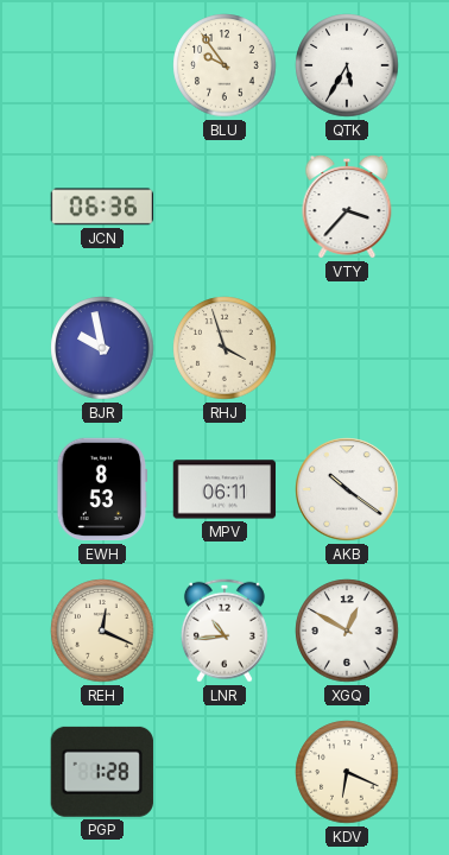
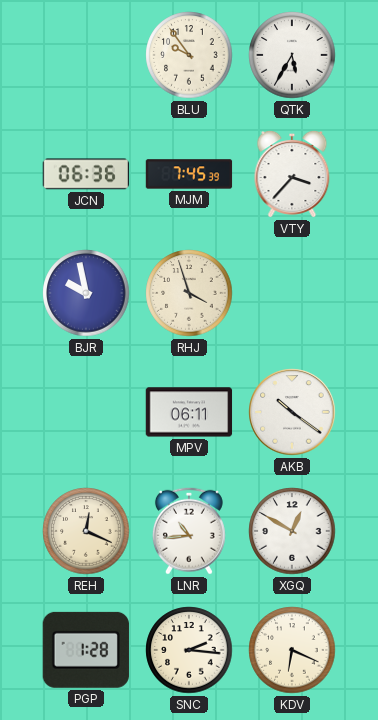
MJM: none -> 7:45
EWH: 8:53 -> none
SNC: none -> 2:16
